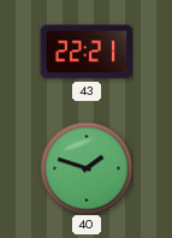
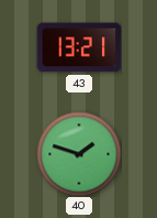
43: 22:21 -> 13:21
